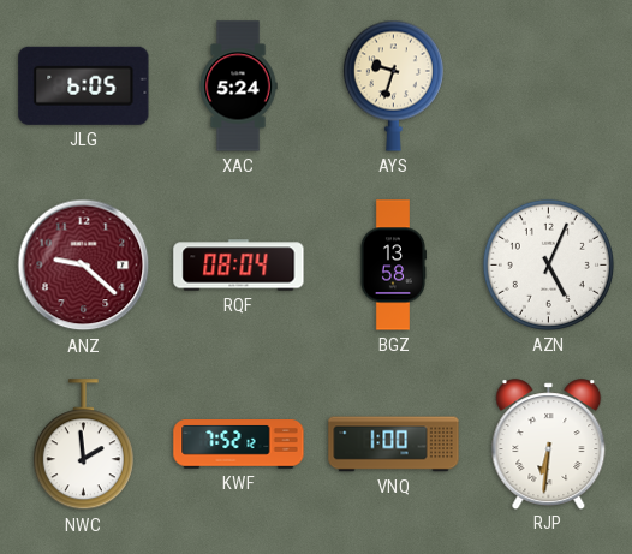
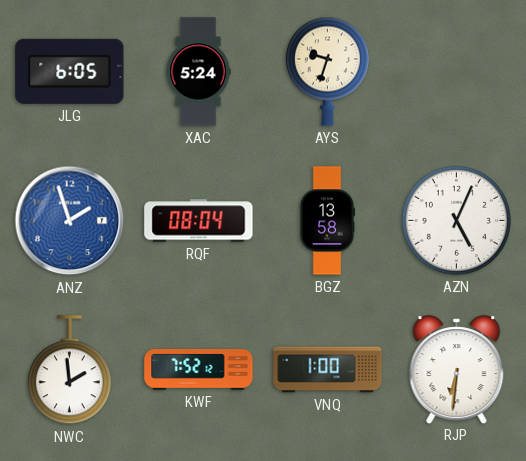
ANZ: 9:22 -> 1:57
ANZ dial: burgundy -> blue
